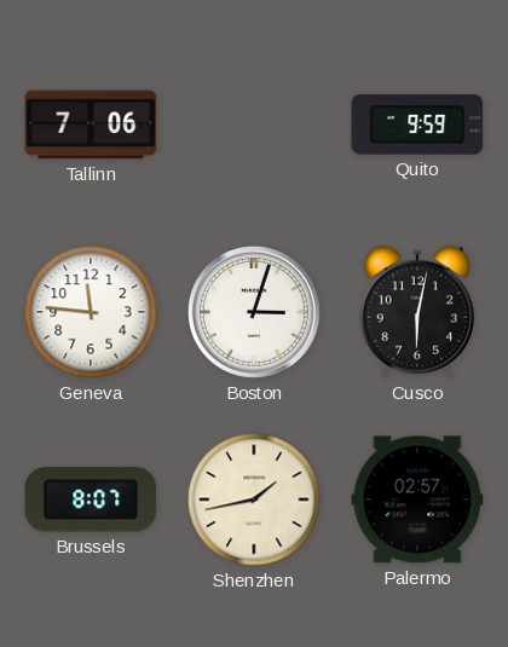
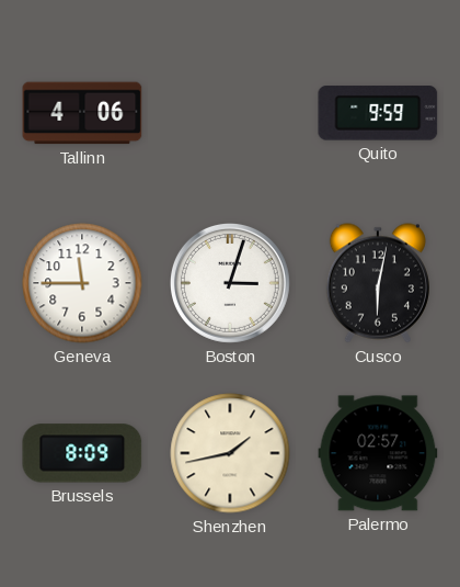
Tallinn: 7:06 -> 4:06
Geneva: 11:46 -> 11:45
Brussels: 8:07 -> 8:09
